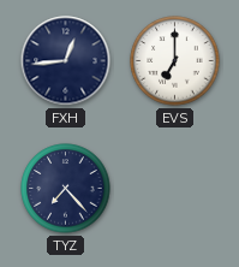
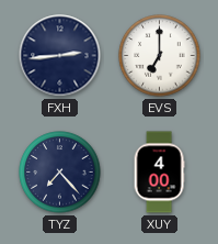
FXH: 12:44 -> 2:44
XUY: none -> 4:00
